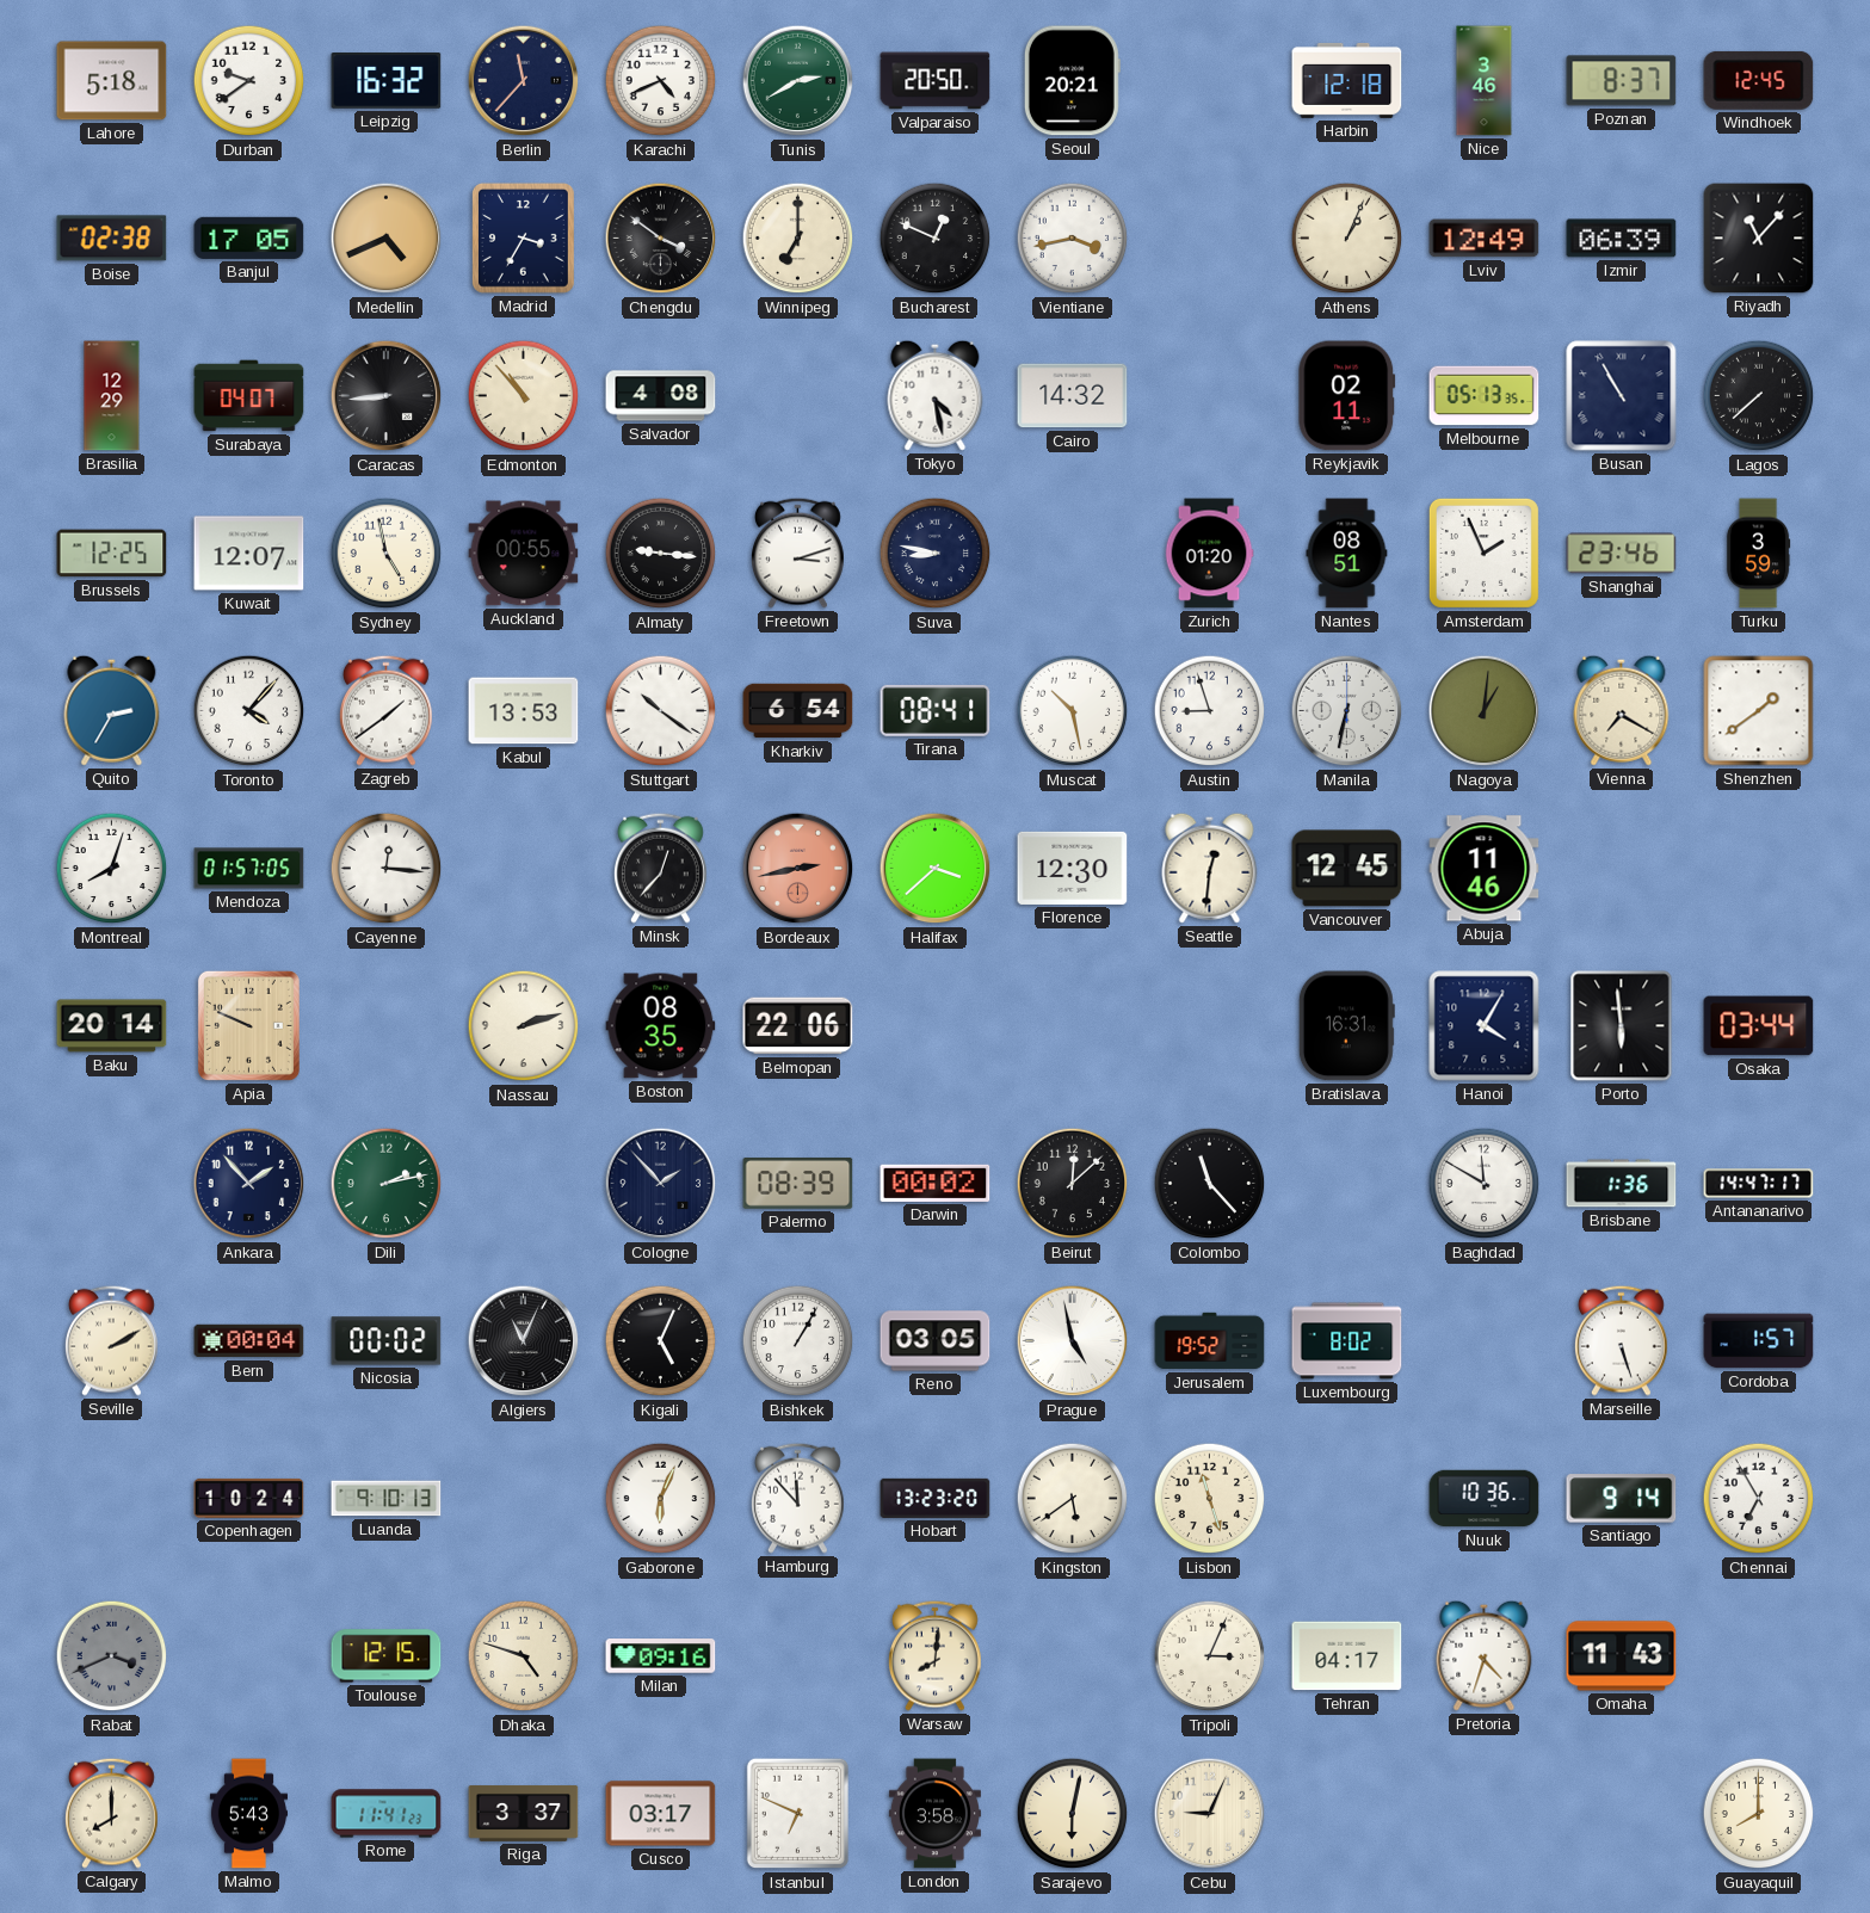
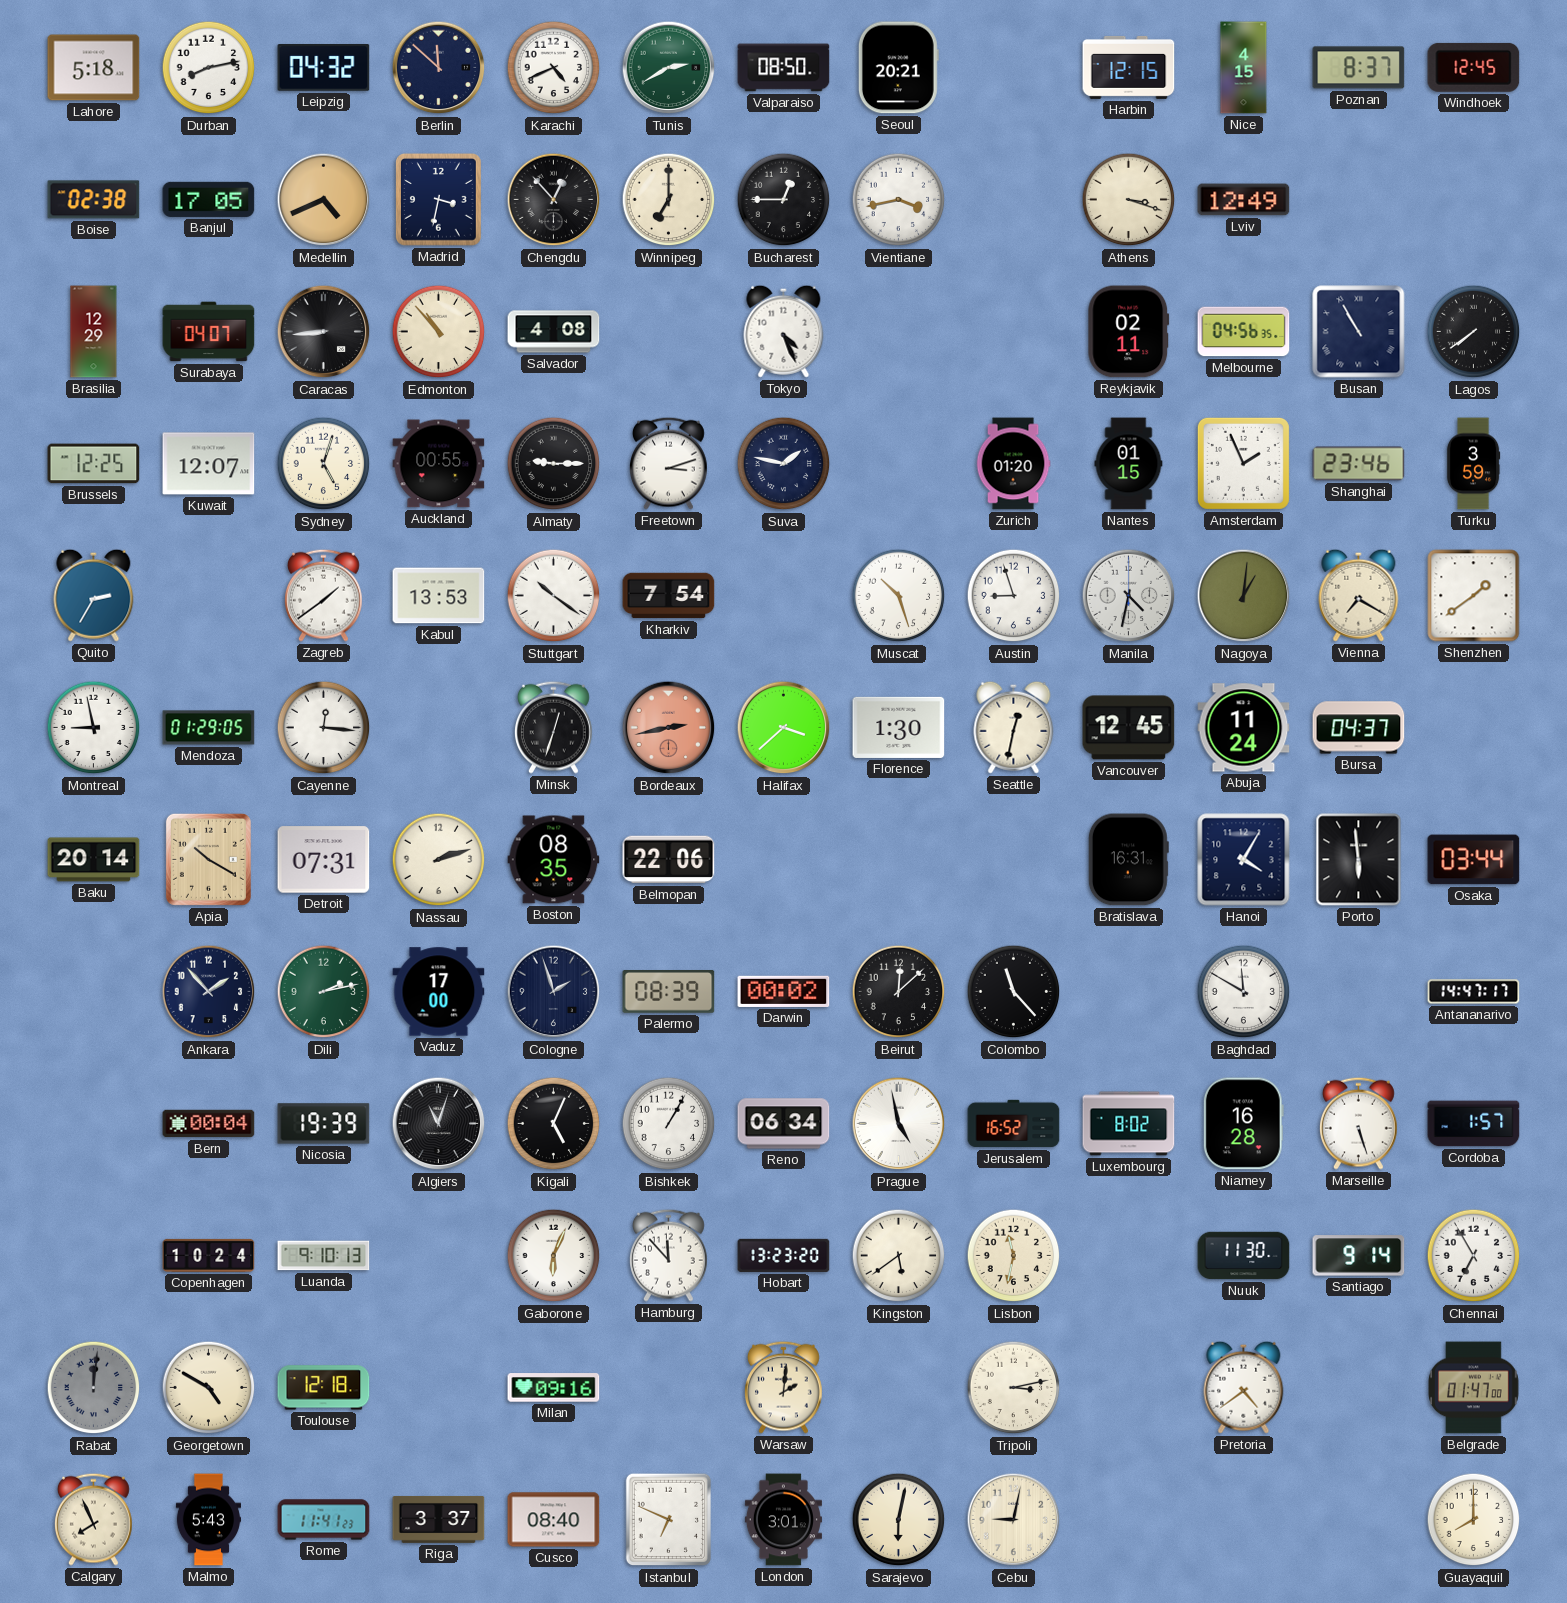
Durban: 9:39 -> 8:13
Leipzig: 16:32 -> 04:32
Berlin: 11:37 -> 11:52
Valparaiso: 20:50 -> 08:50
Harbin: 12:18 -> 12:15
Nice: 3:46 -> 4:15
Madrid: 3:35 -> 3:32
Chengdu: 3:51 -> 12:53
Bucharest: 12:49 -> 12:45
Athens: 1:04 -> 3:18
Izmir: 06:39 -> none
Riyadh: 11:07 -> none
Tokyo: 4:28 -> 4:26
Cairo: 14:32 -> none
Melbourne: 05:13 -> 04:56
Lagos: 7:38 -> 7:39
Sydney: 4:58 -> 5:03
Almaty: 9:16 -> 9:15
Suva: 8:47 -> 1:47
Nantes: 08:51 -> 01:15
Toronto: 4:07 -> none
Kharkiv: 6:54 -> 7:54
Tirana: 08:41 -> none
Muscat: 10:28 -> 10:27
Manila: 6:32 -> 4:32
Montreal: 8:03 -> 8:58
Mendoza: 01:57 -> 01:29
Minsk: 12:37 -> 12:33
Florence: 12:30 -> 1:30
Seattle: 12:31 -> 12:32
Abuja: 11:46 -> 11:24
Bursa: none -> 04:37
Apia: 9:49 -> 10:20
Detroit: none -> 07:31
Vaduz: none -> 17:00
Cologne: 1:53 -> 1:57
Brisbane: 1:36 -> none
Seville: 2:10 -> none
Nicosia: 00:02 -> 19:39
Algiers: 11:04 -> 11:03
Reno: 03:05 -> 06:34
Jerusalem: 19:52 -> 16:52
Niamey: none -> 16:28
Lisbon: 11:27 -> 11:32
Nuuk: 10:36 -> 11:30
Rabat: 3:41 -> 12:01
Georgetown: none -> 4:50
Toulouse: 12:15 -> 12:18
Dhaka: 4:48 -> none
Warsaw: 8:01 -> 2:01
Tripoli: 3:04 -> 3:13
Tehran: 04:17 -> none
Pretoria: 4:33 -> 4:39
Omaha: 11:43 -> none
Belgrade: none -> 01:47
Calgary: 8:00 -> 7:56
Cusco: 03:17 -> 08:40
London: 3:58 -> 3:01
Cebu: 9:04 -> 9:02
